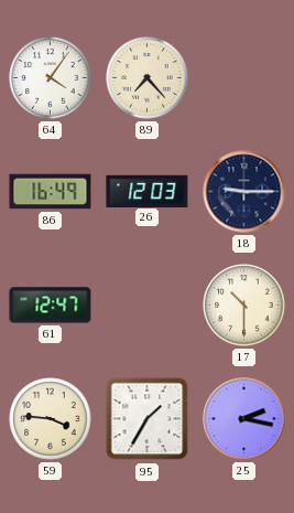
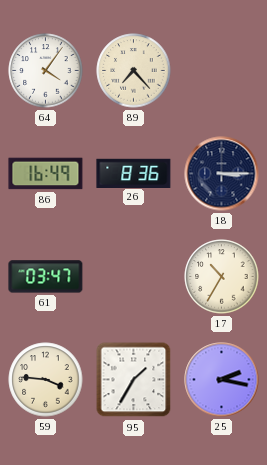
26: 12:03 -> 8:36
18: 9:15 -> 3:15
61: 12:47 -> 03:47
17: 10:30 -> 10:35
